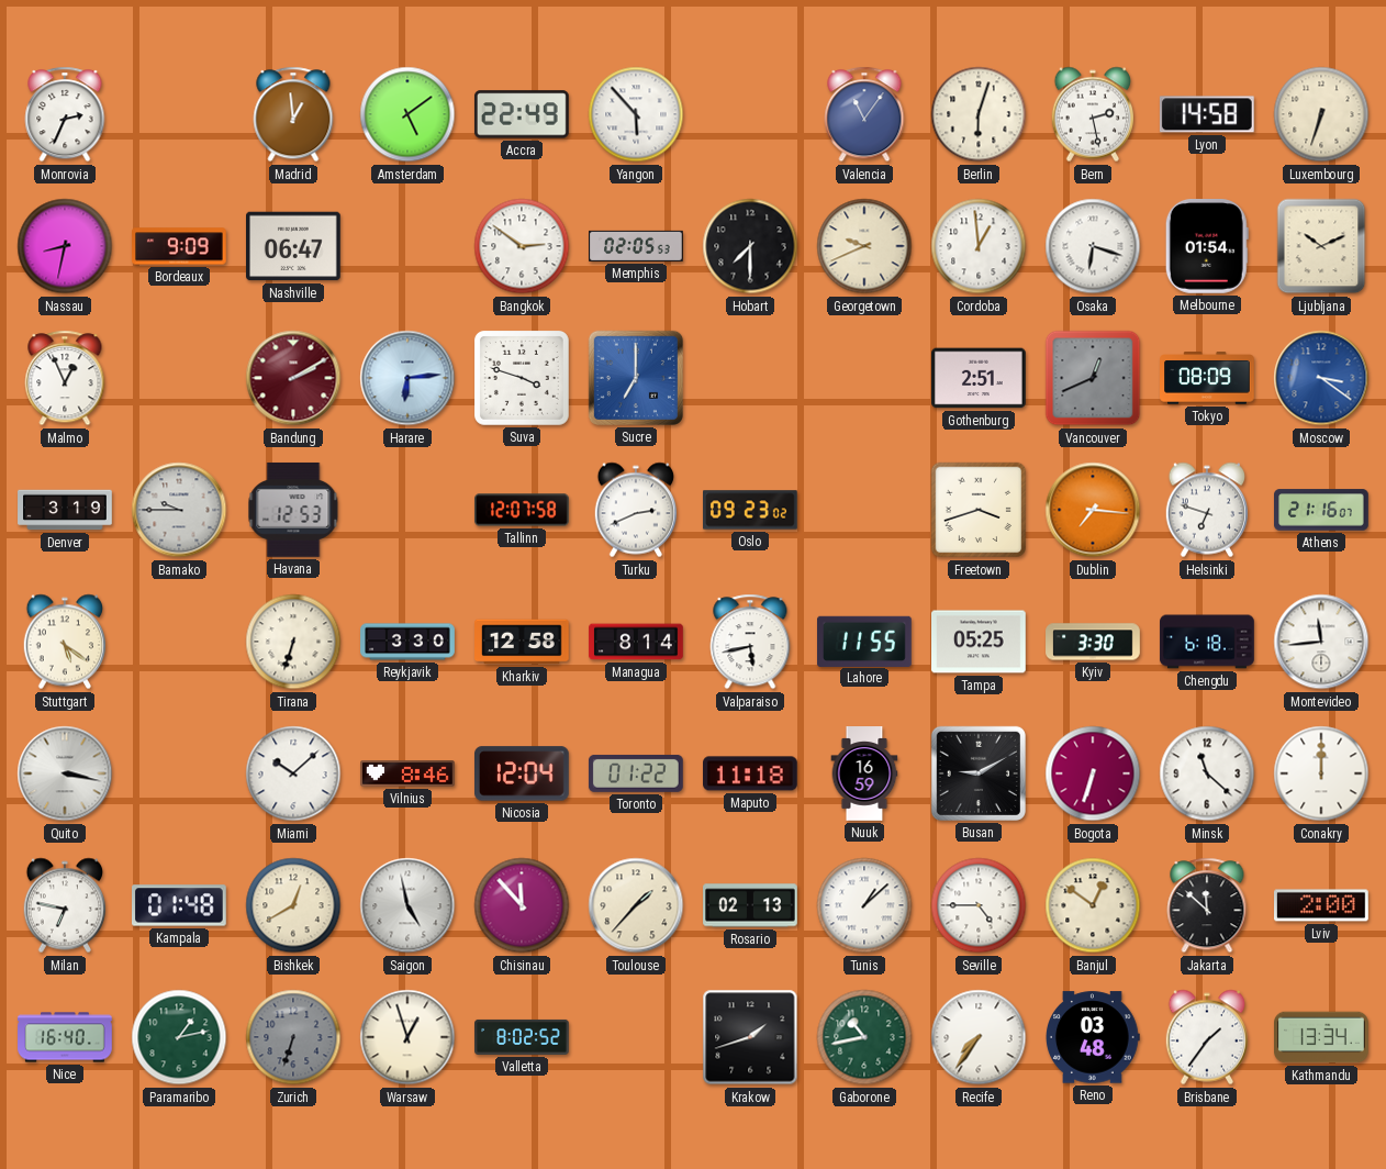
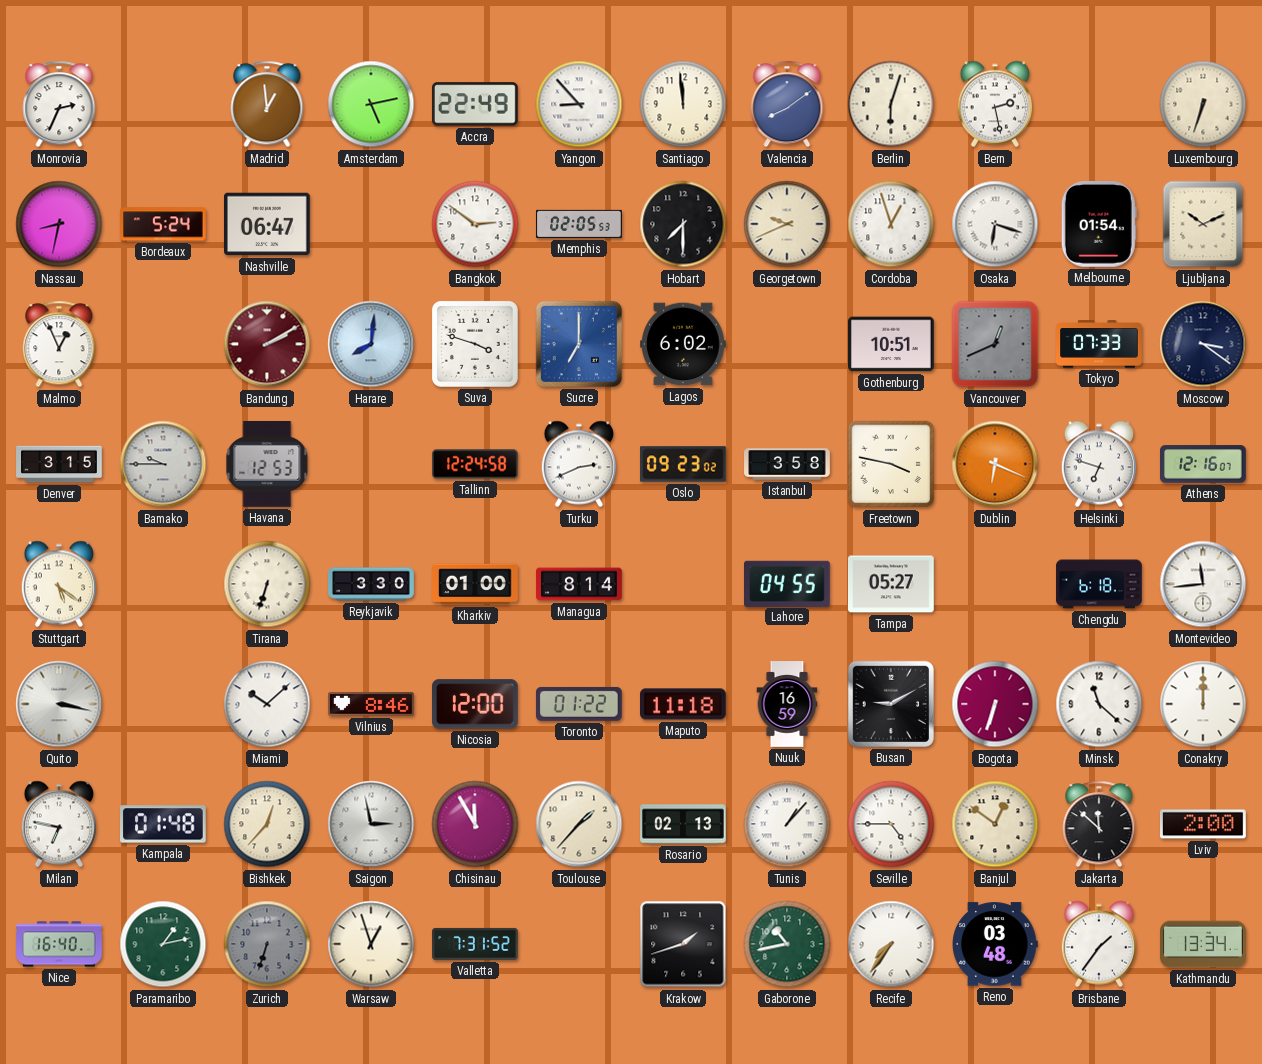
Amsterdam: 5:09 -> 5:13
Yangon: 5:53 -> 8:53
Santiago: none -> 11:59
Valencia: 11:06 -> 8:09
Lyon: 14:58 -> none
Bordeaux: 9:09 -> 5:24
Cordoba: 12:59 -> 12:57
Harare: 6:14 -> 8:01
Lagos: none -> 6:02
Gothenburg: 2:51 -> 10:51
Tokyo: 08:09 -> 07:33
Moscow dial: blue -> navy
Denver: 3:19 -> 3:15
Tallinn: 12:07 -> 12:24
Istanbul: none -> 3:58
Freetown: 3:42 -> 3:47
Dublin: 7:16 -> 6:19
Athens: 21:16 -> 12:16
Kharkiv: 12:58 -> 01:00
Valparaiso: 5:43 -> none
Lahore: 11:55 -> 04:55
Tampa: 05:25 -> 05:27
Kyiv: 3:30 -> none
Nicosia: 12:04 -> 12:00
Bishkek: 12:40 -> 12:37
Saigon: 4:58 -> 2:58
Chisinau: 11:53 -> 11:55
Tunis: 1:08 -> 1:07
Valletta: 8:02 -> 7:31
